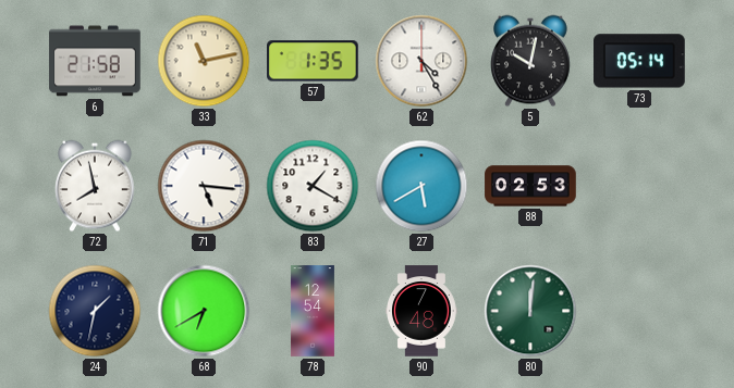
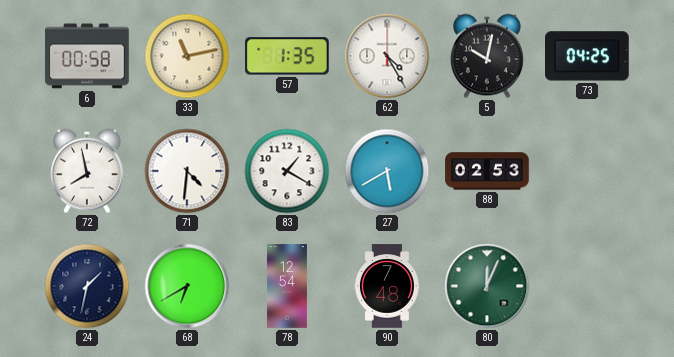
6: 21:58 -> 00:58
73: 05:14 -> 04:25
71: 5:16 -> 4:31
80: 12:01 -> 12:04
